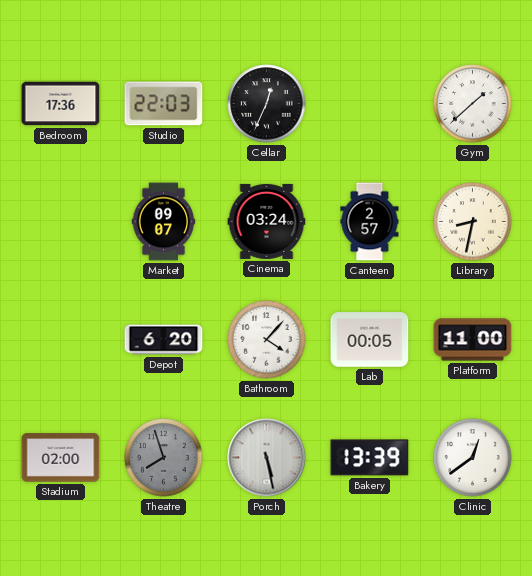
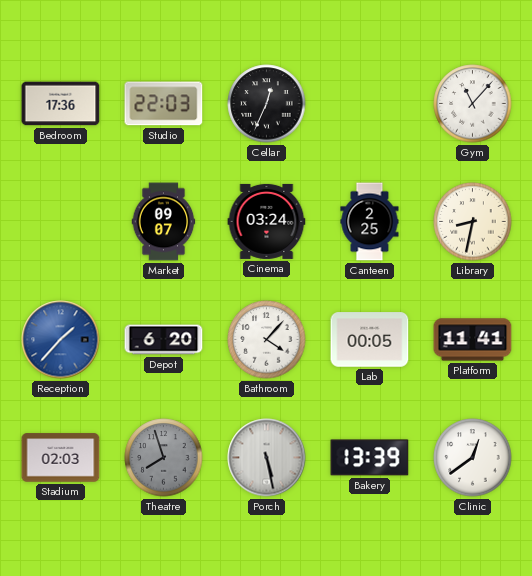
Gym: 1:38 -> 11:07
Canteen: 2:57 -> 2:25
Reception: none -> 1:37
Platform: 11:00 -> 11:41
Stadium: 02:00 -> 02:03
